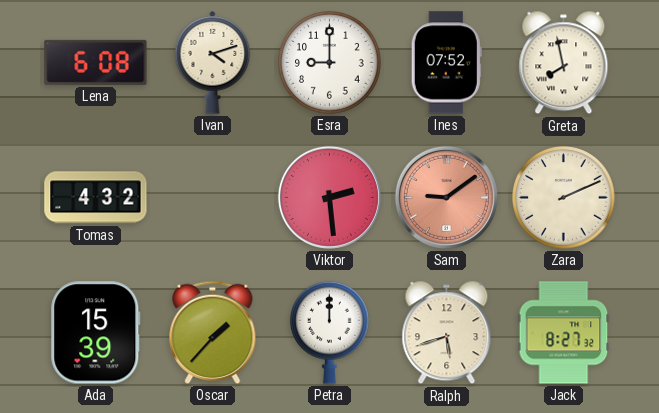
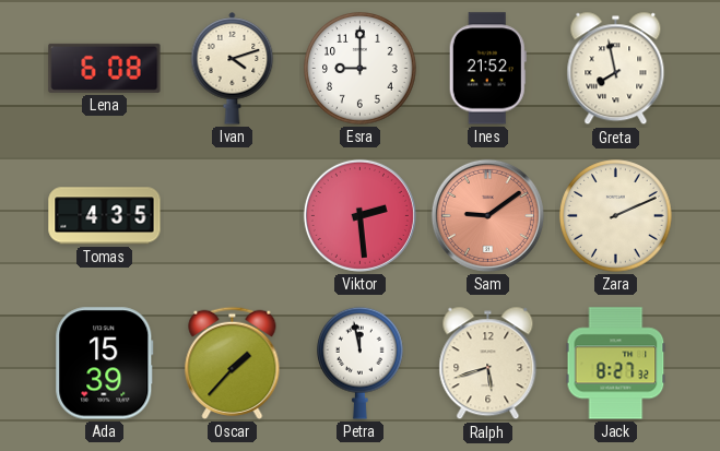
Ines: 07:52 -> 21:52
Tomas: 4:32 -> 4:35
Petra: 12:00 -> 11:58
